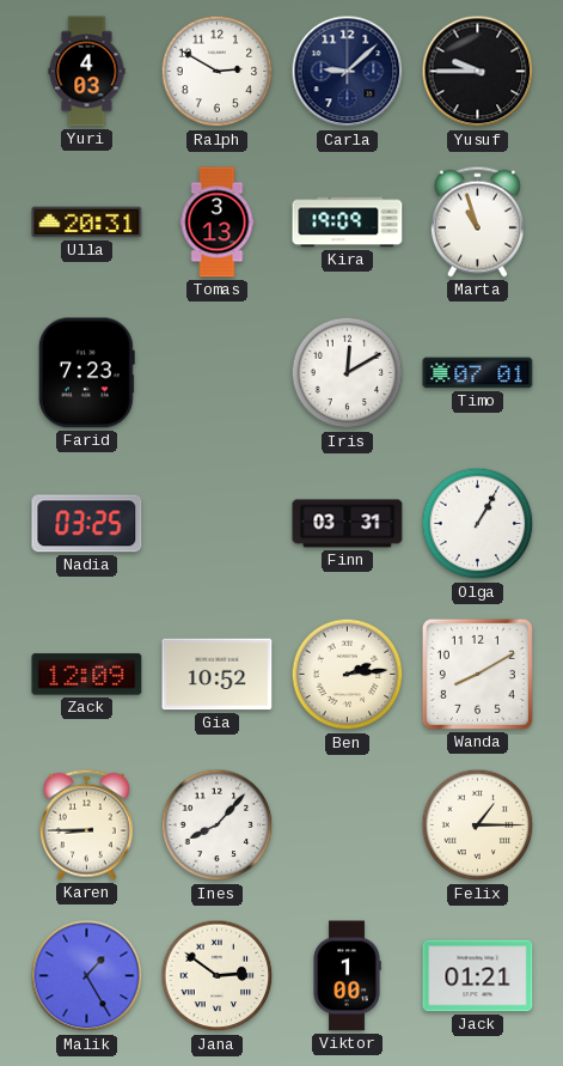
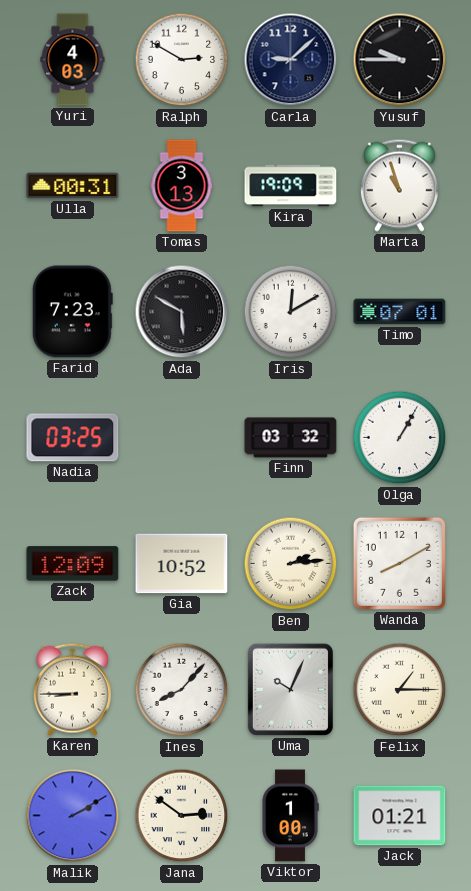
Ulla: 20:31 -> 00:31
Ada: none -> 5:50
Finn: 03:31 -> 03:32
Uma: none -> 10:04
Malik: 1:25 -> 2:10
